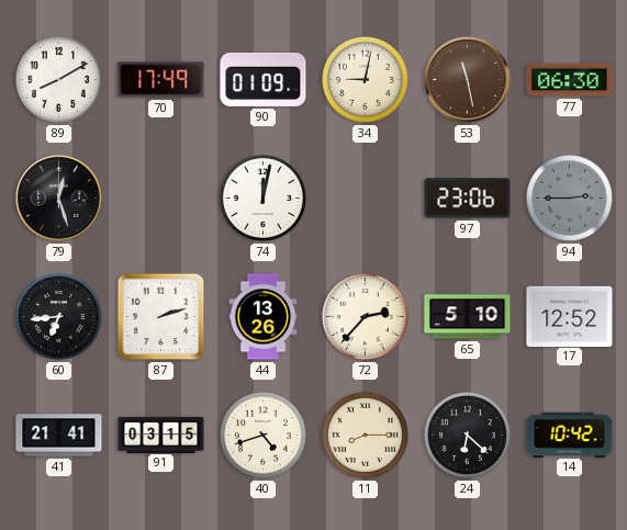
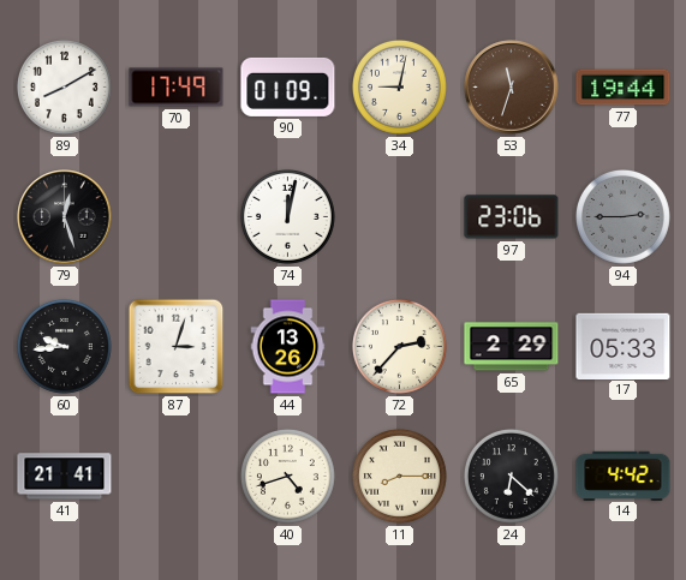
53: 11:28 -> 11:33
77: 06:30 -> 19:44
60: 6:44 -> 9:44
87: 2:12 -> 3:03
65: 5:10 -> 2:29
17: 12:52 -> 05:33
91: 03:15 -> none
14: 10:42 -> 4:42
